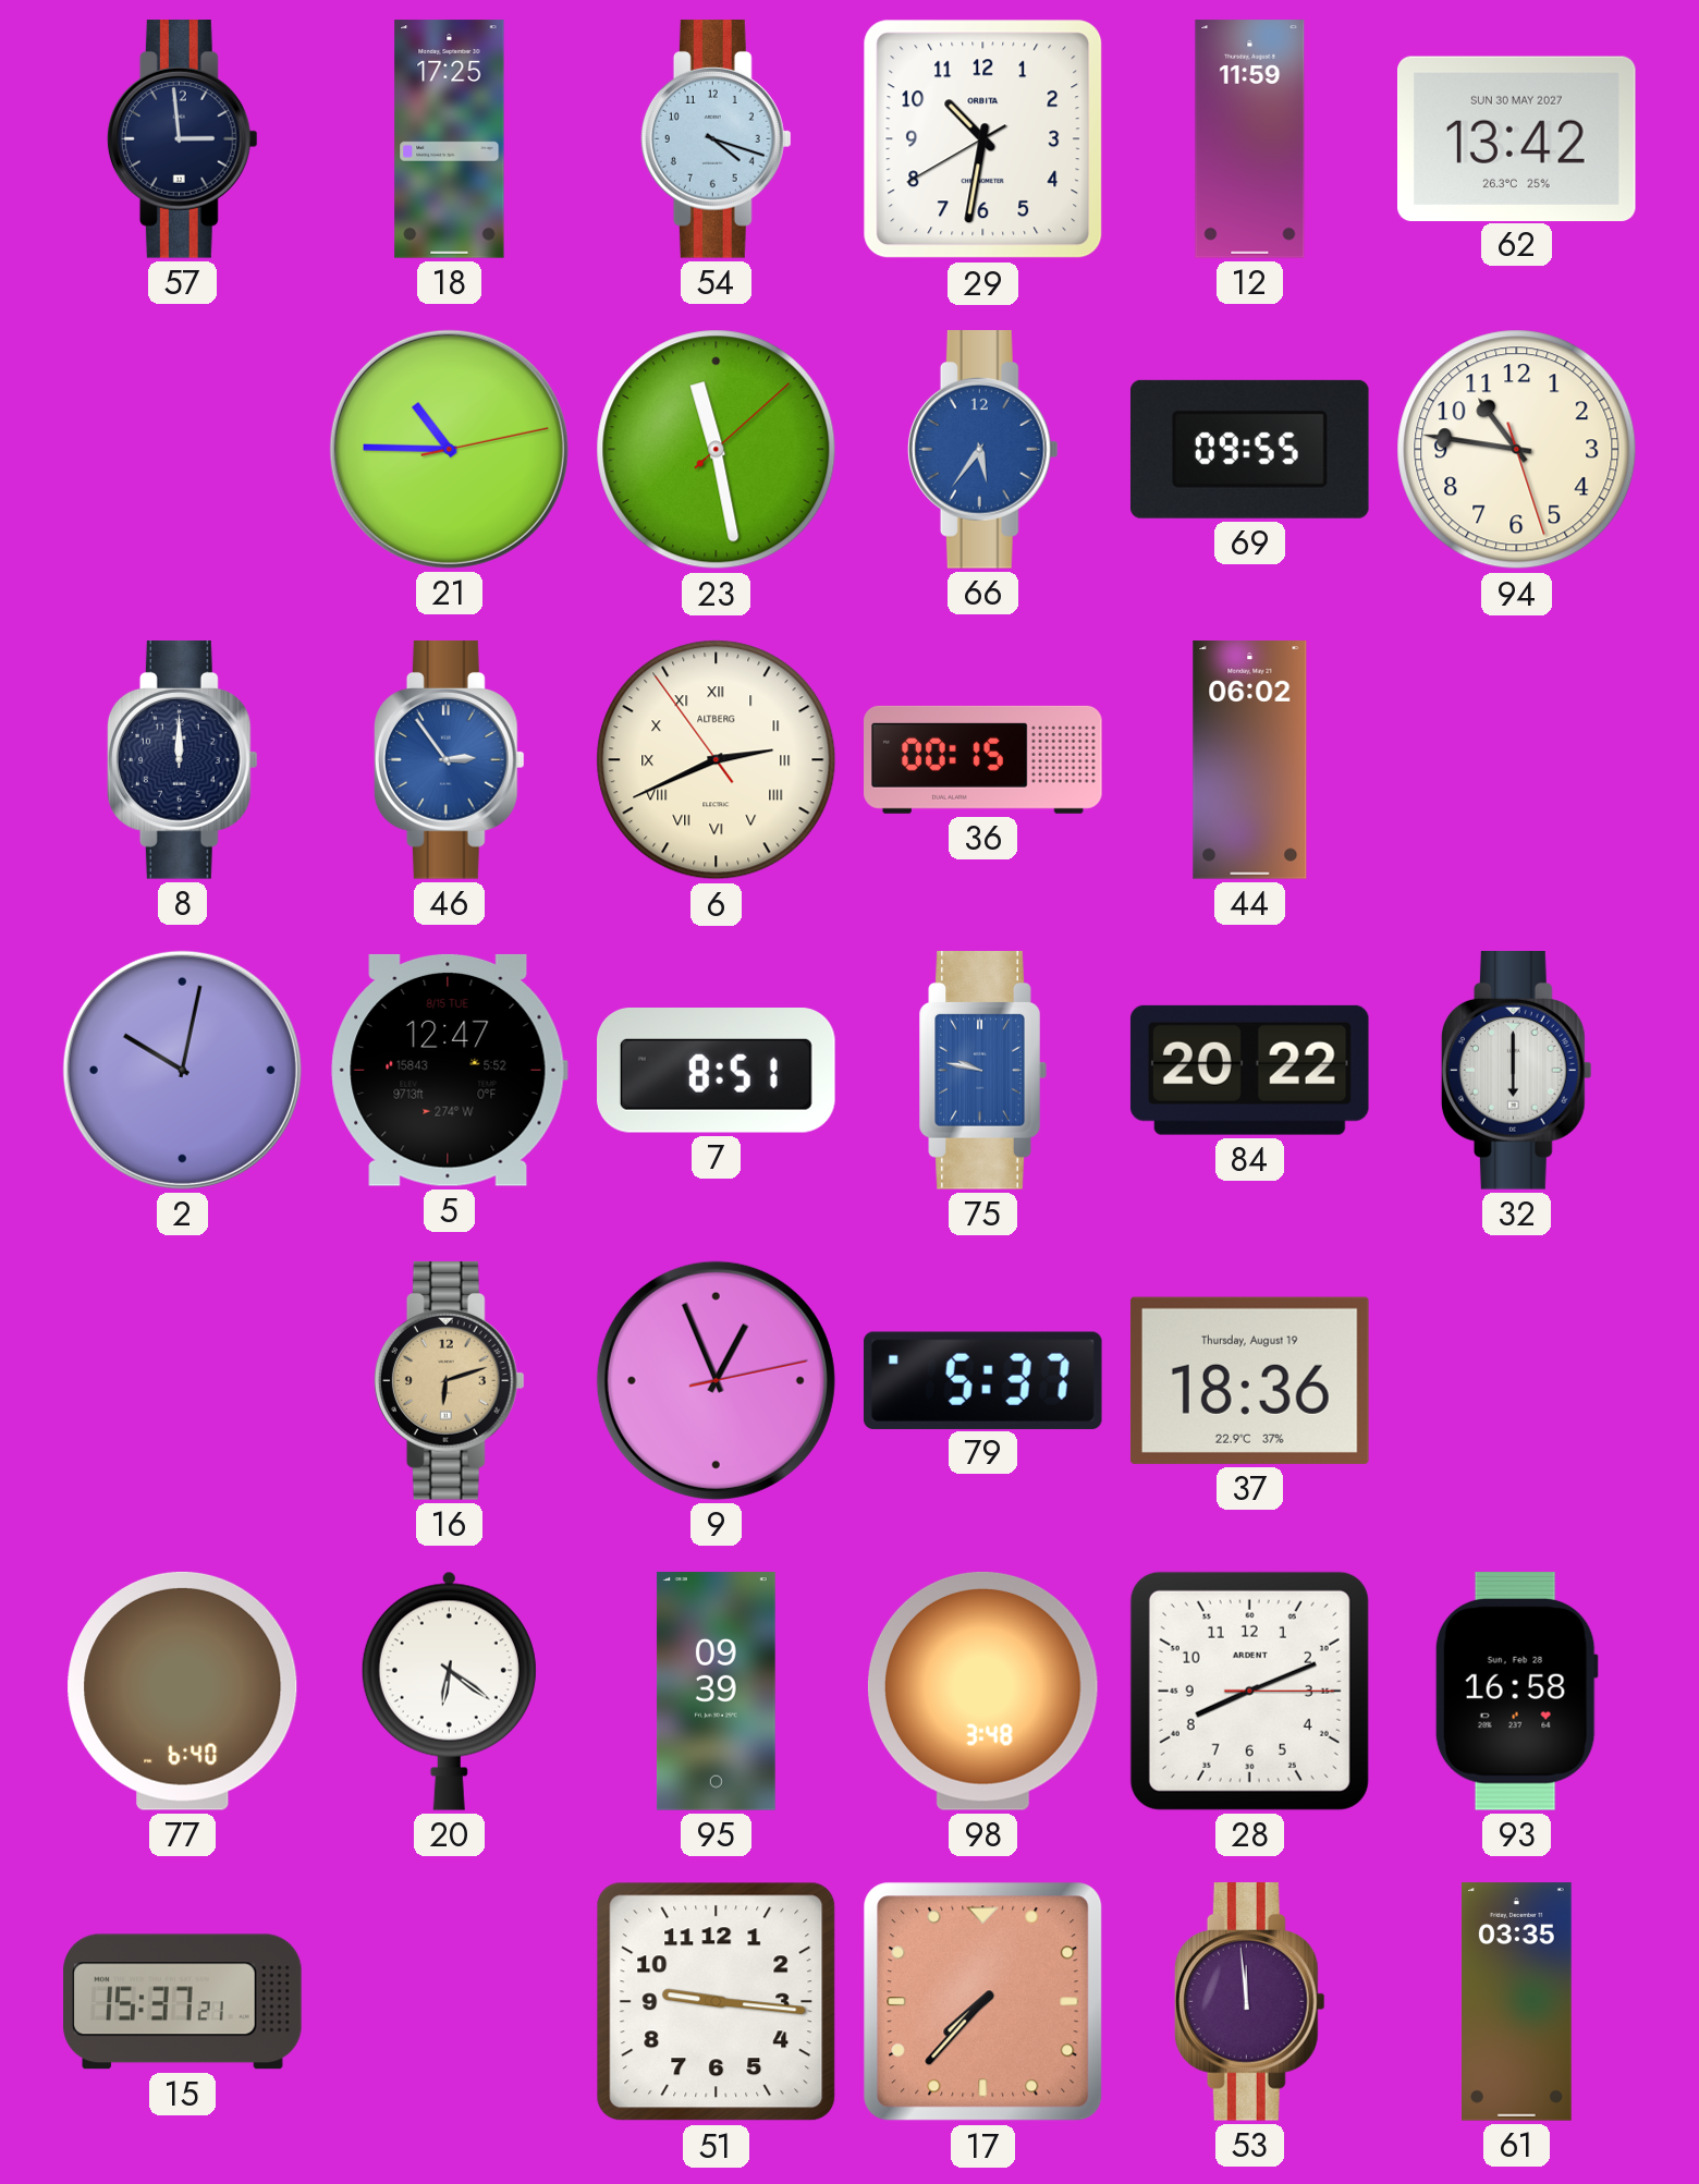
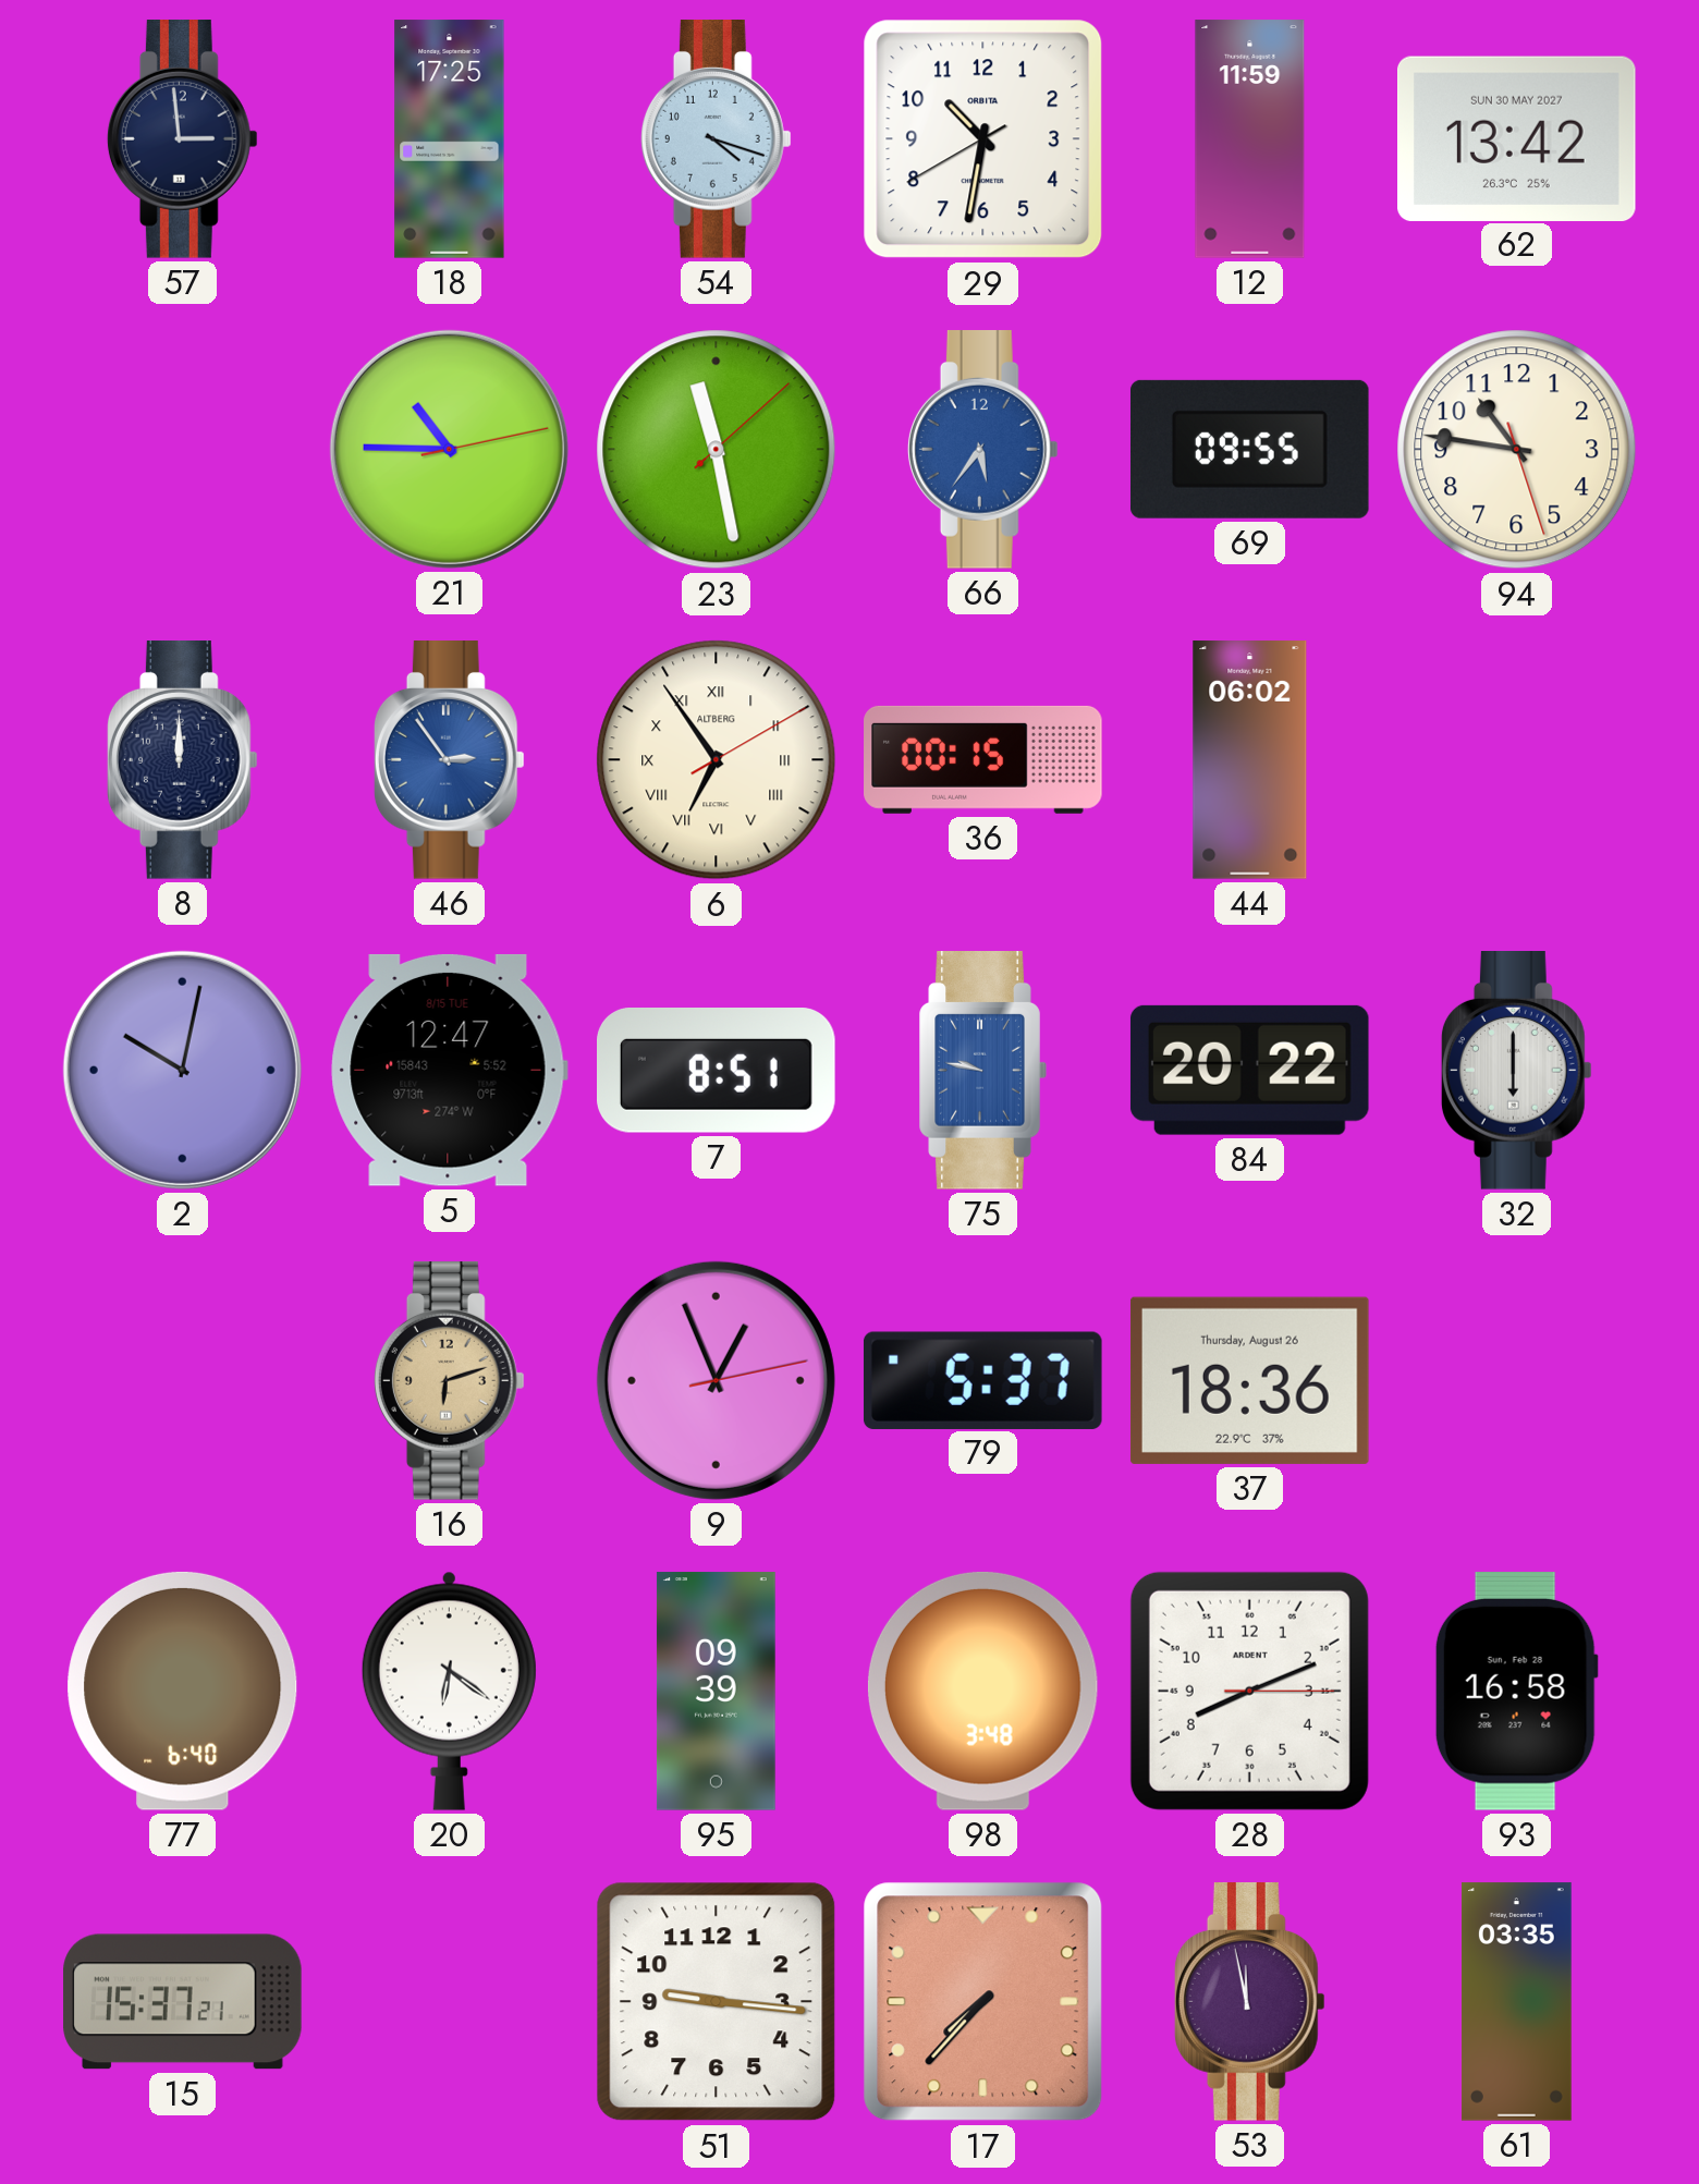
6: 2:40 -> 6:54
37 date: Thursday, August 19 -> Thursday, August 26
53: 11:59 -> 11:58
